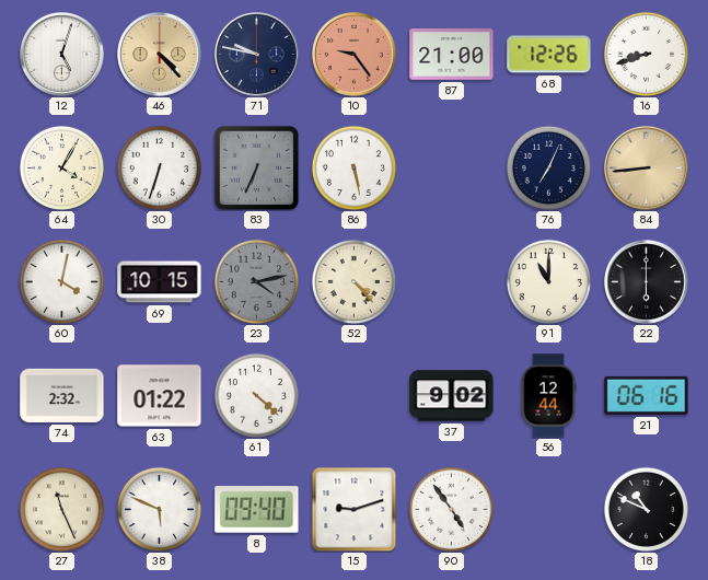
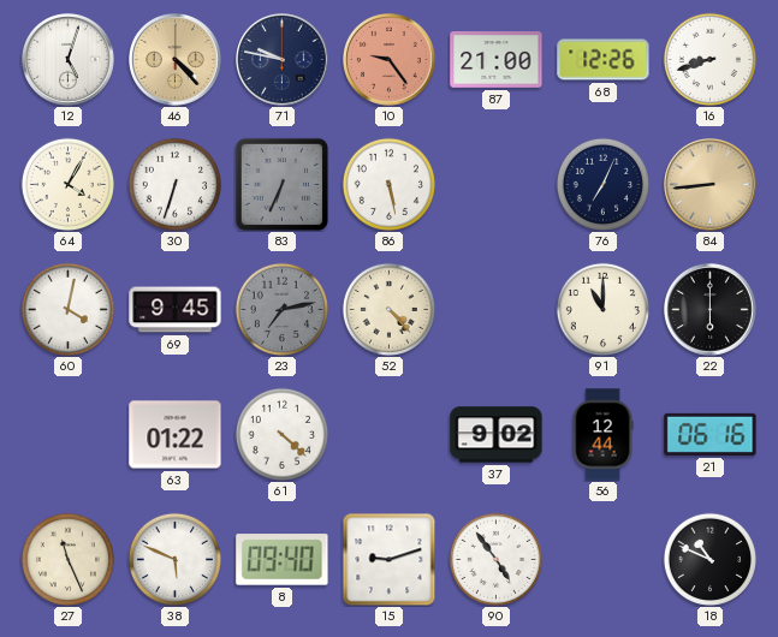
69: 10:15 -> 9:45
23: 4:13 -> 7:13
74: 2:32 -> none
